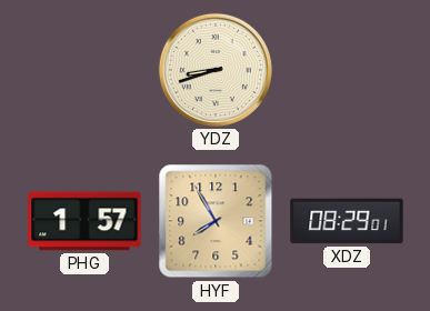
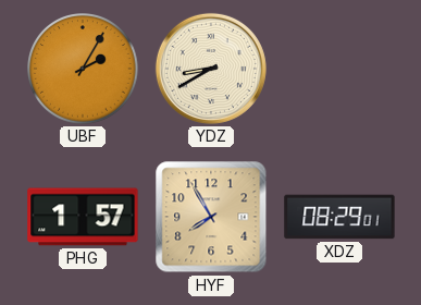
UBF: none -> 2:05
YDZ: 8:42 -> 8:40
